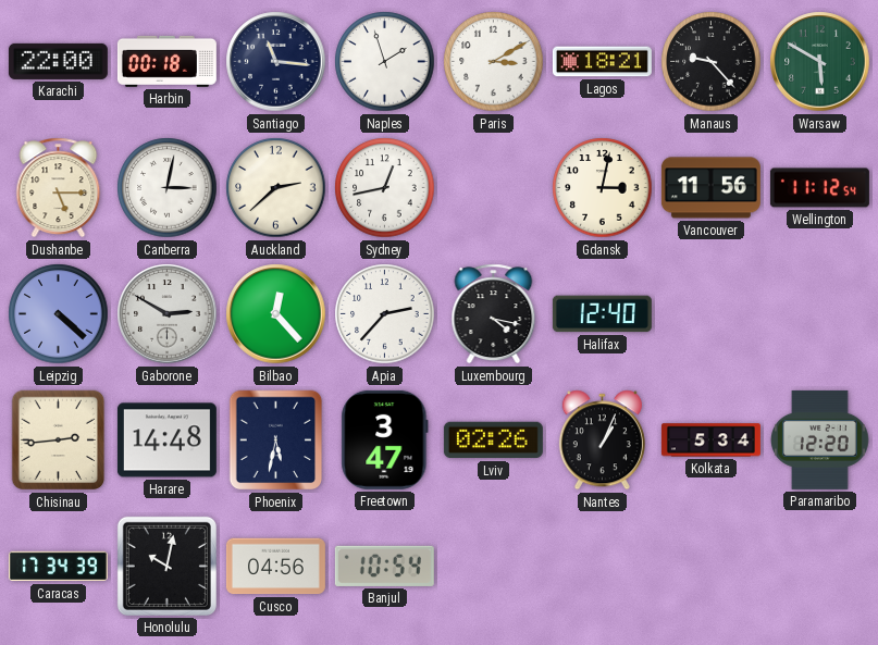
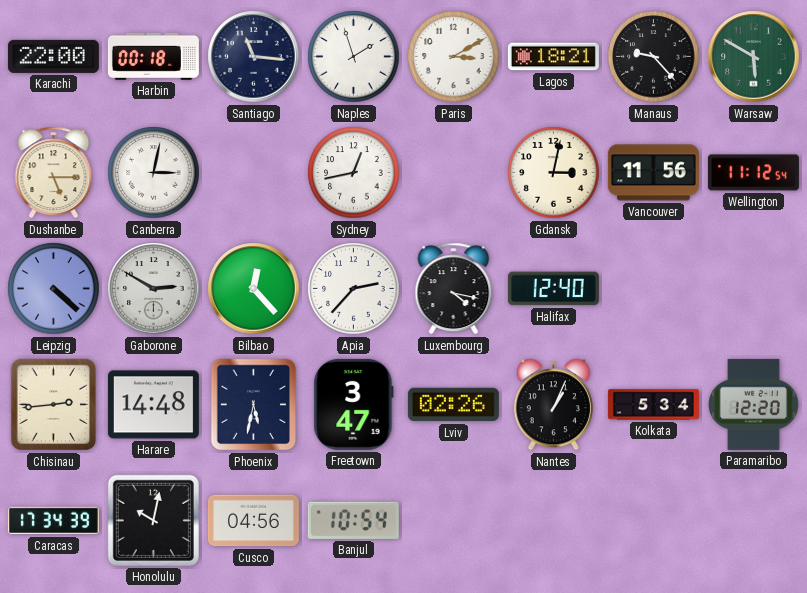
Auckland: 2:38 -> none
